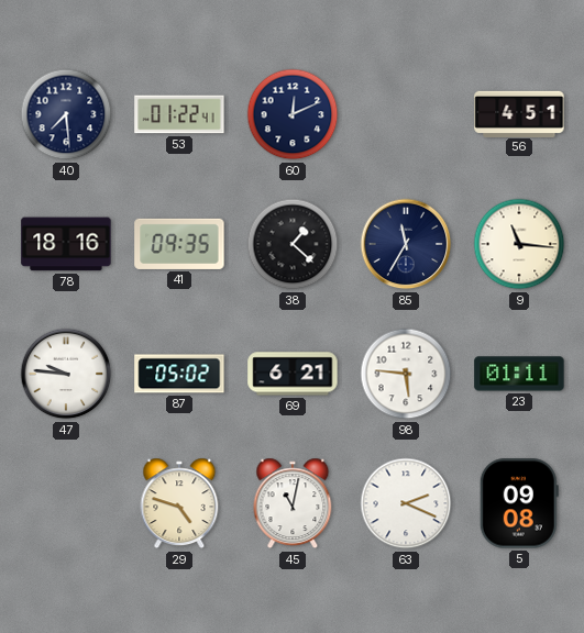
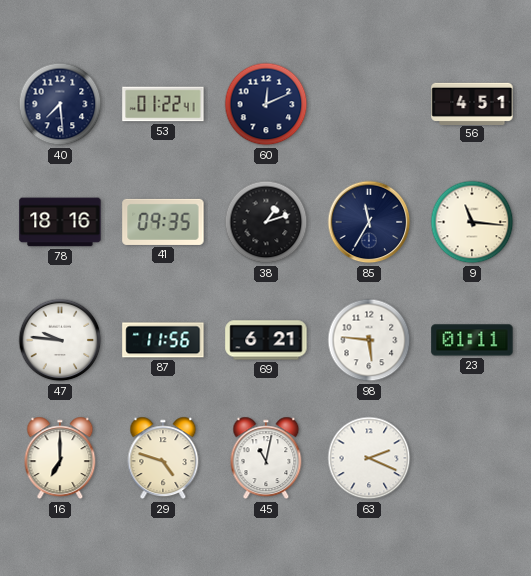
38: 1:22 -> 1:12
87: 05:02 -> 11:56
16: none -> 7:00
5: 09:08 -> none
